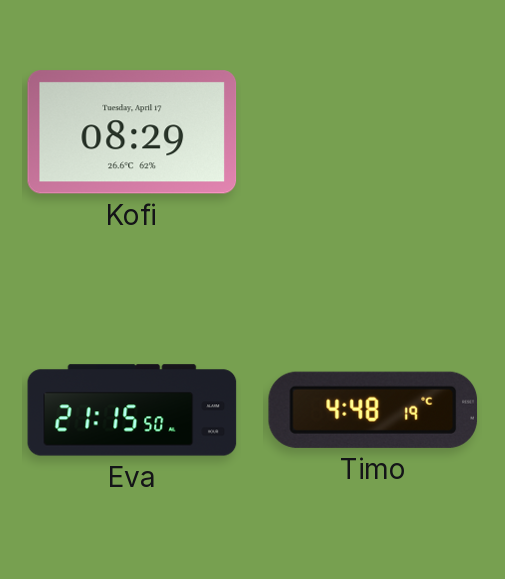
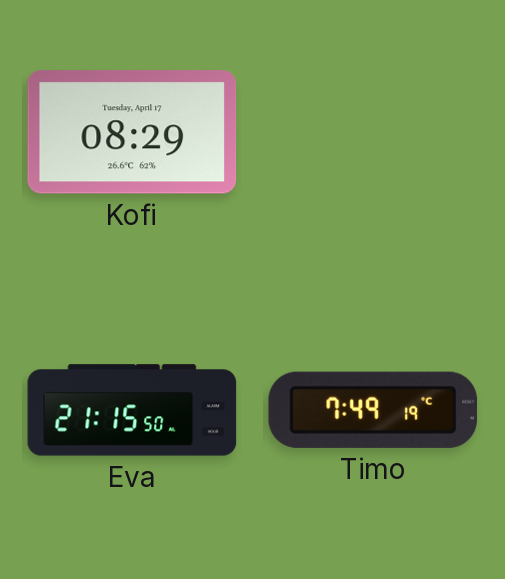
Timo: 4:48 -> 7:49
